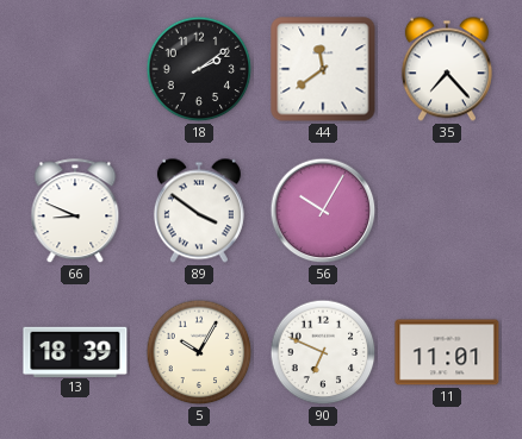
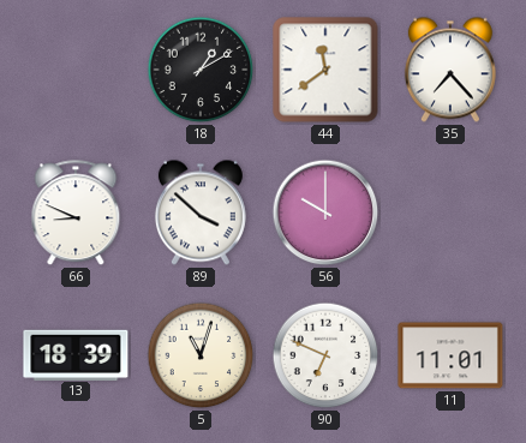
18: 2:09 -> 1:10
89: 3:51 -> 3:52
56: 10:05 -> 10:00
5: 10:05 -> 11:03
